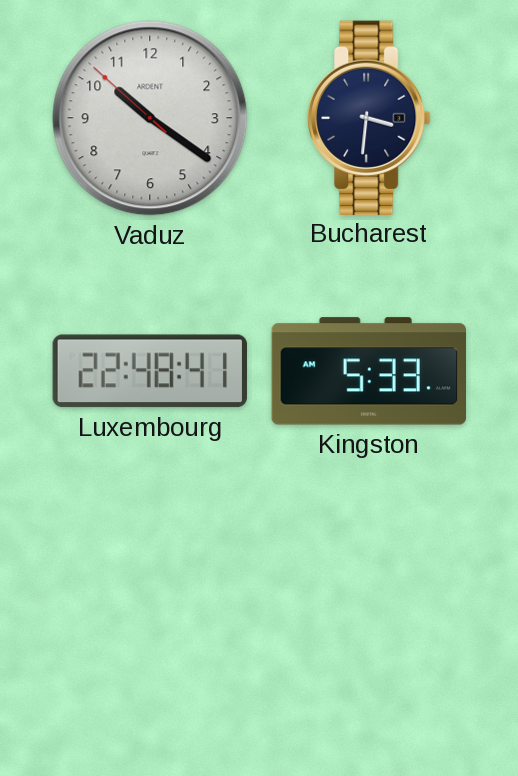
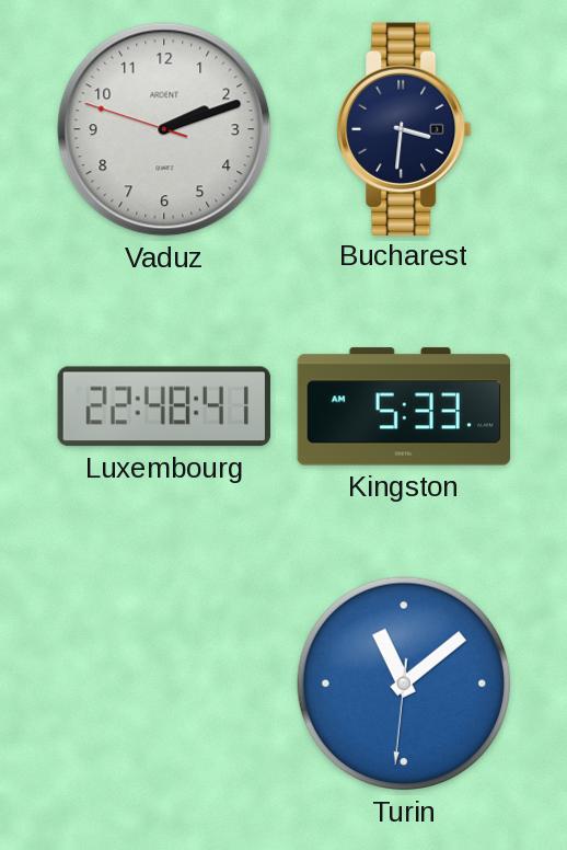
Vaduz: 10:20 -> 2:11
Turin: none -> 11:08
